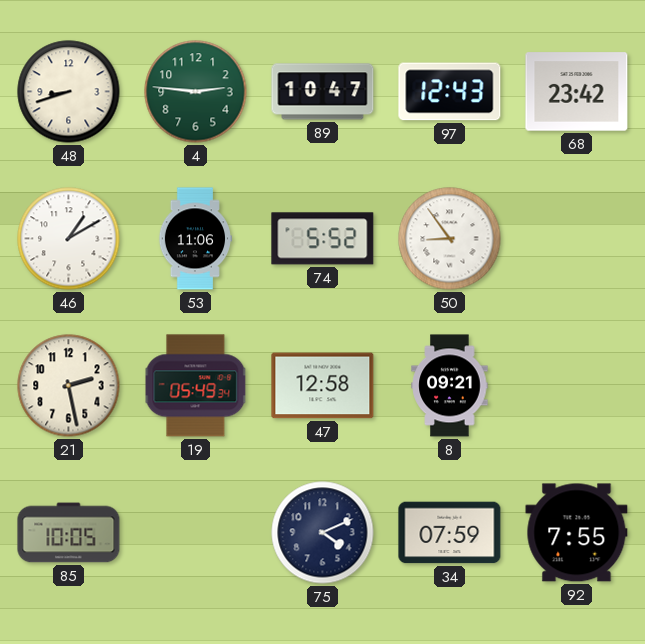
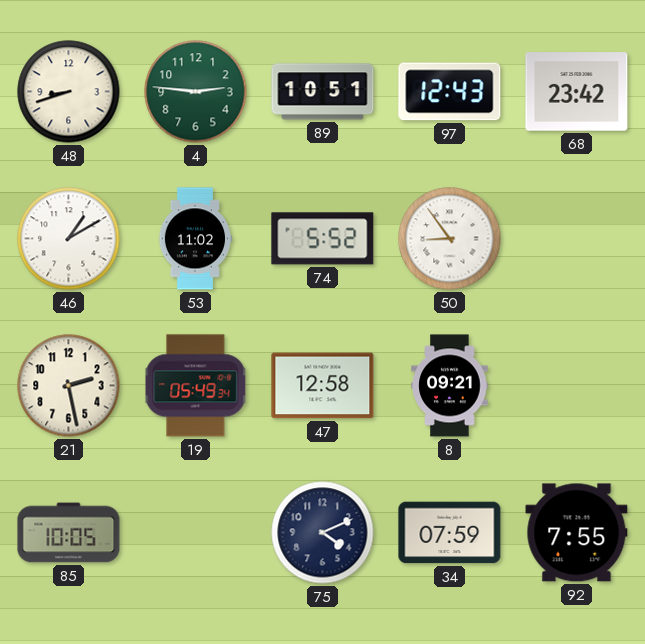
89: 10:47 -> 10:51
53: 11:06 -> 11:02
